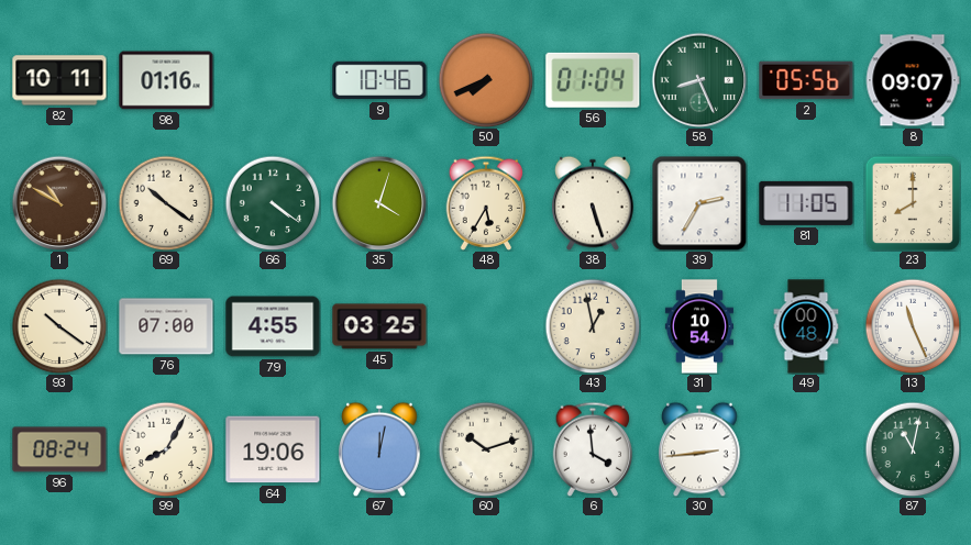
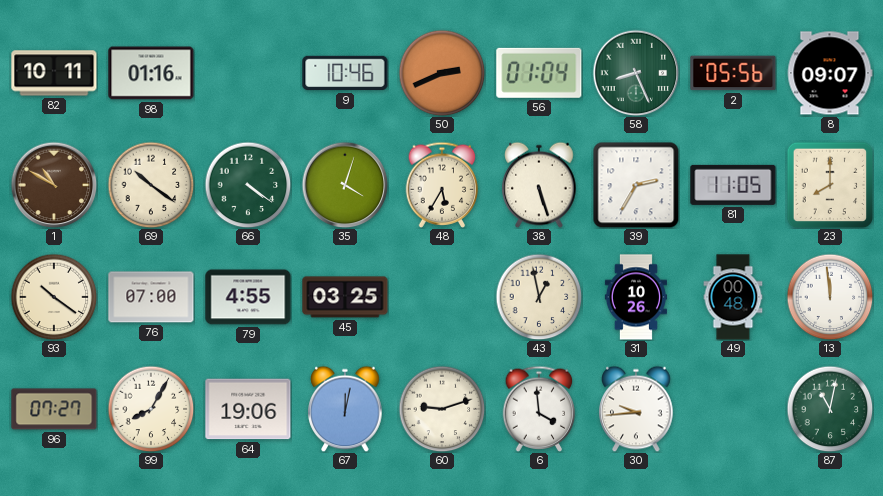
50: 7:41 -> 2:41
31: 10:54 -> 10:26
13: 11:26 -> 11:59
96: 08:24 -> 07:27
60: 10:12 -> 9:12
30: 2:44 -> 9:44
